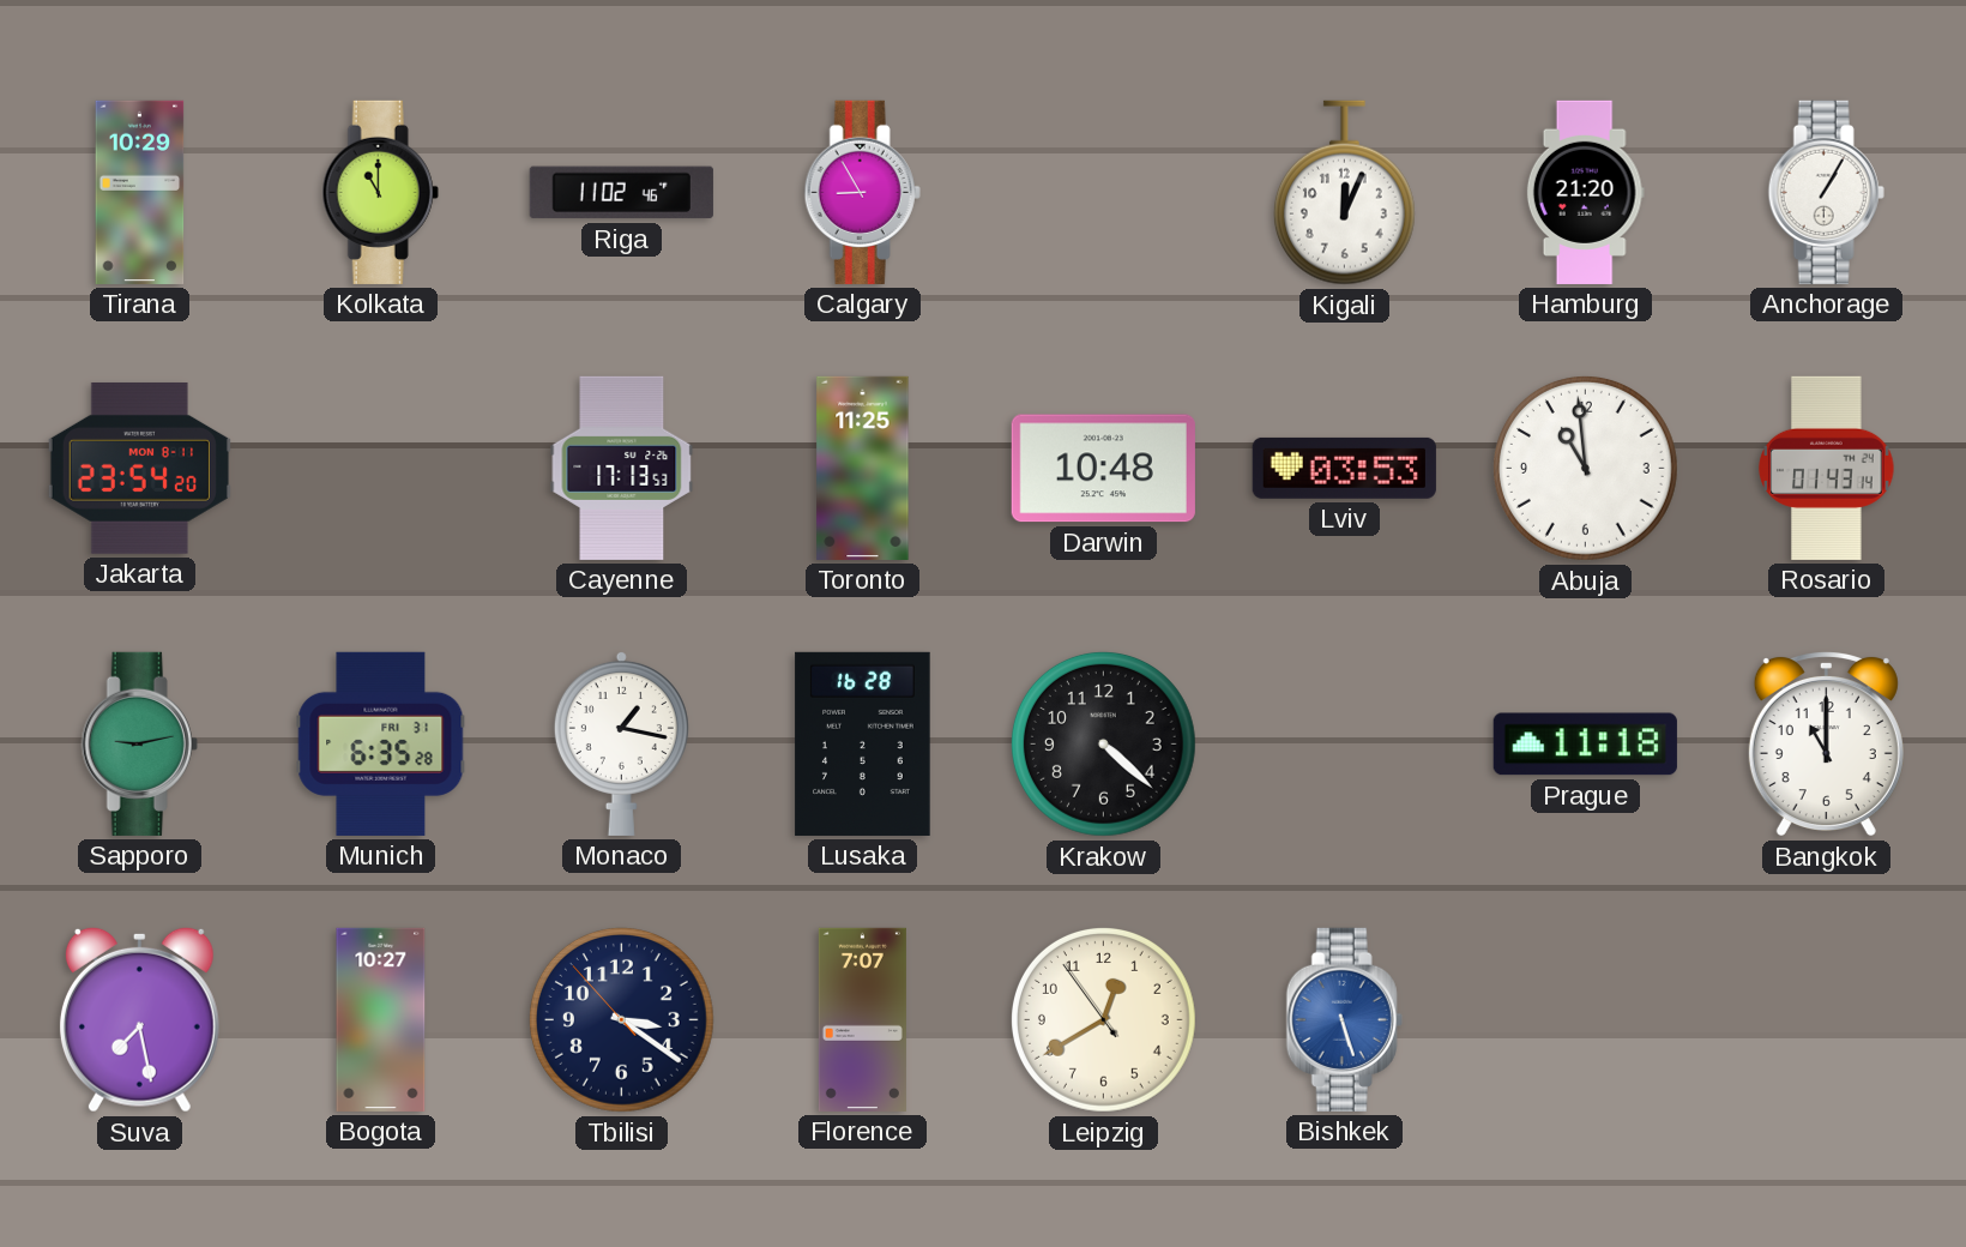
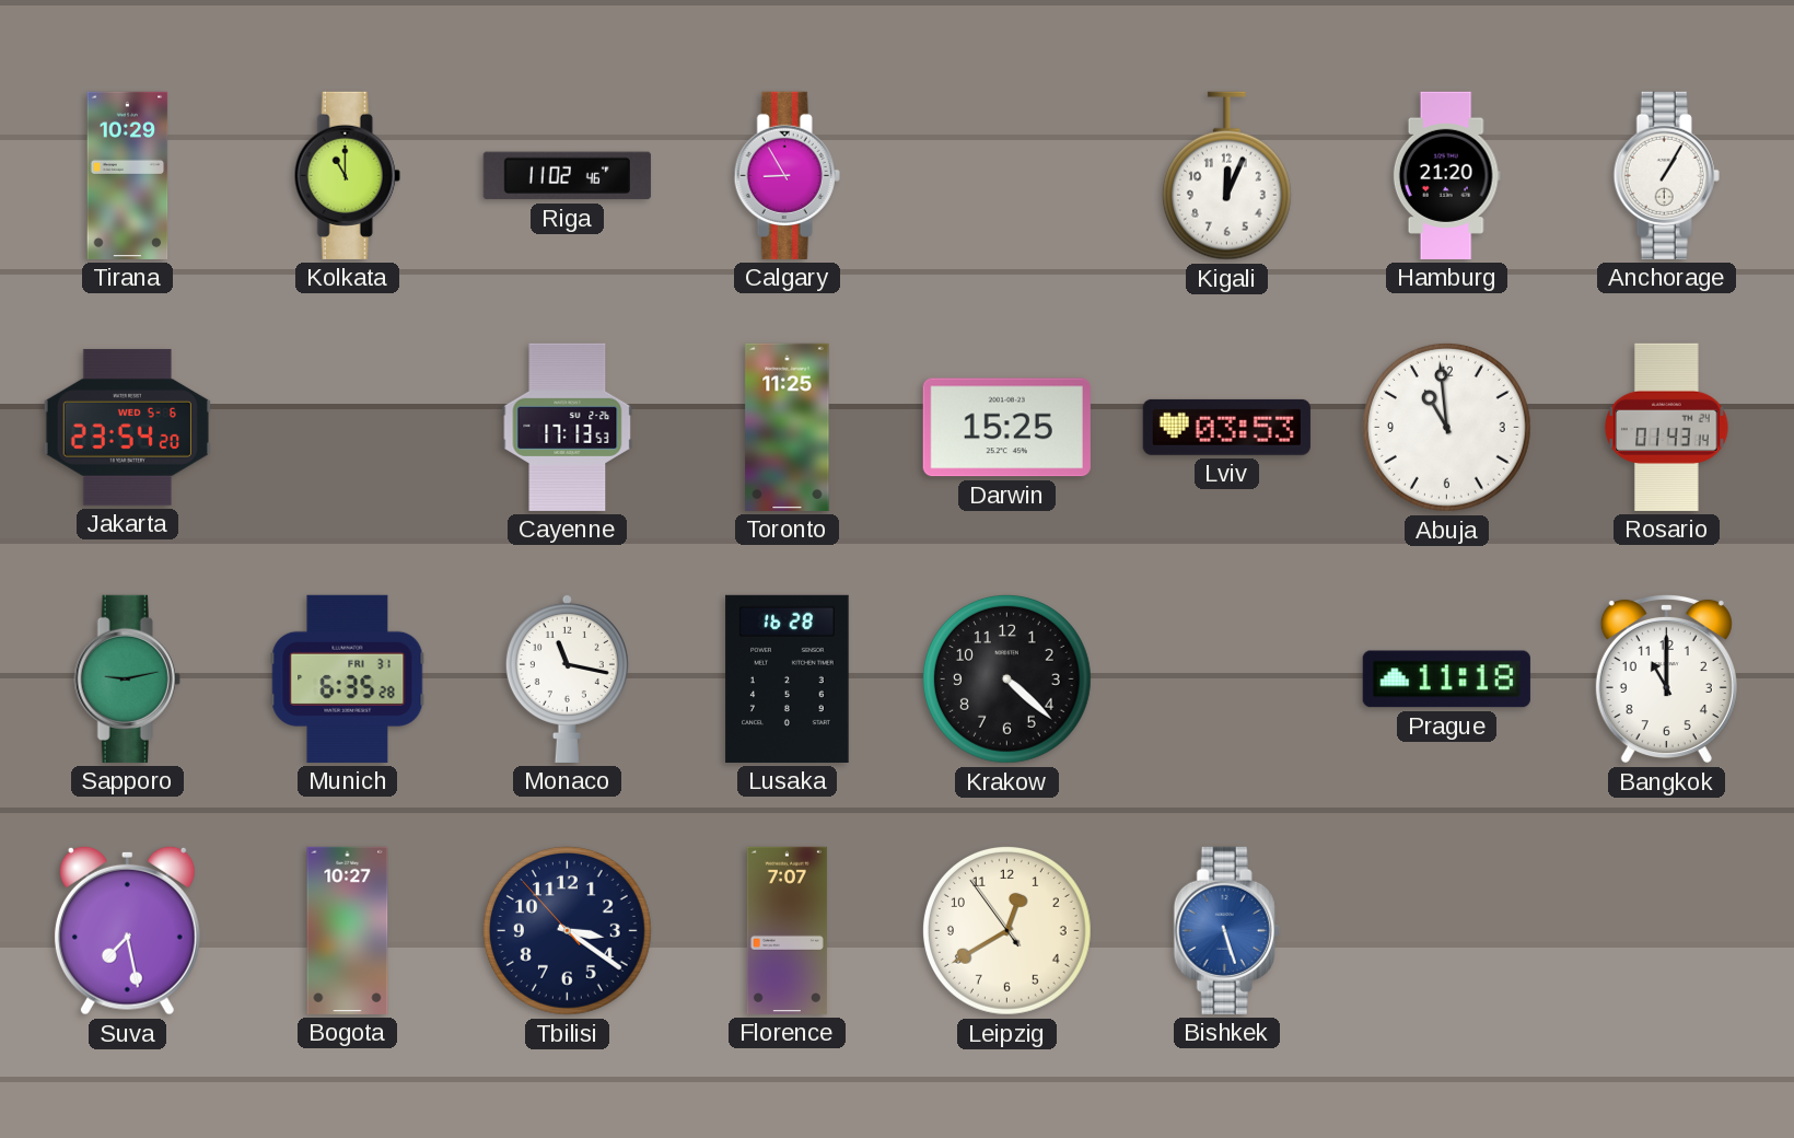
Jakarta date: MON 8-11 -> WED 5-6
Darwin: 10:48 -> 15:25
Monaco: 1:17 -> 11:17
